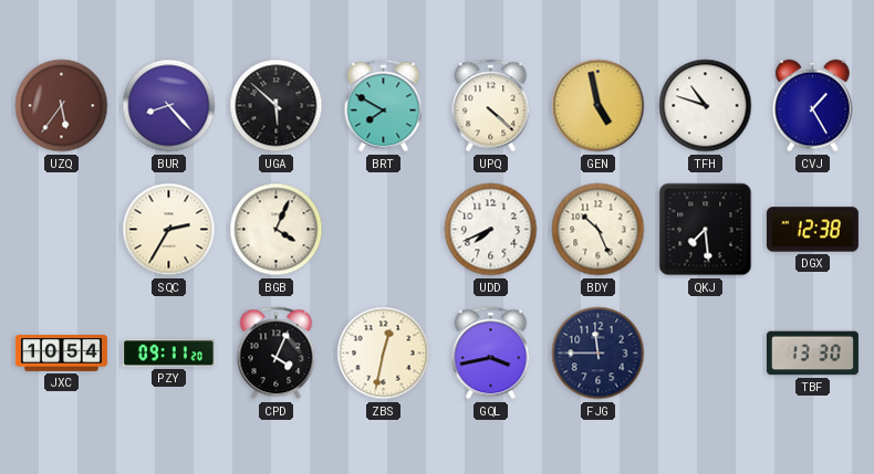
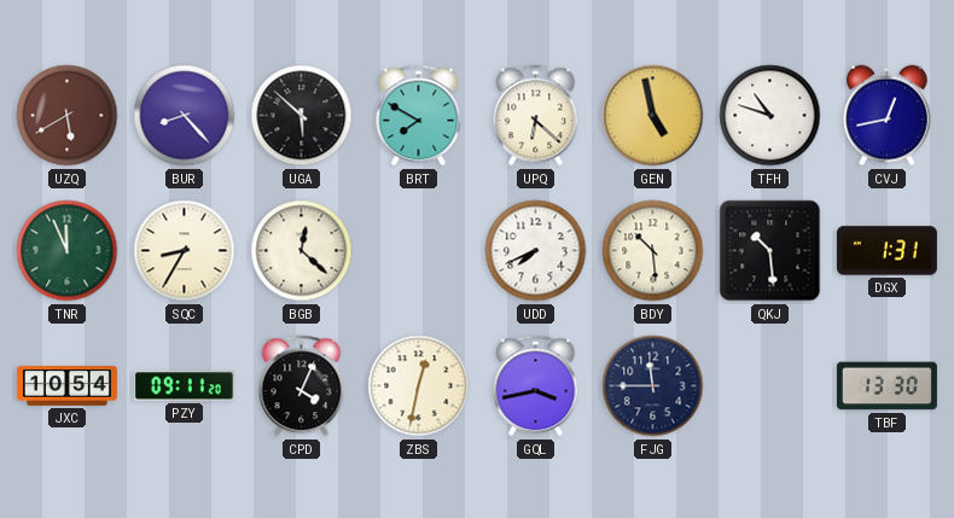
UZQ: 5:36 -> 5:40
UPQ: 4:22 -> 6:22
CVJ: 1:25 -> 12:43
TNR: none -> 11:56
SQC: 2:35 -> 8:35
BGB: 4:04 -> 12:22
BDY: 10:26 -> 10:29
QKJ: 7:29 -> 10:29
DGX: 12:38 -> 1:31
